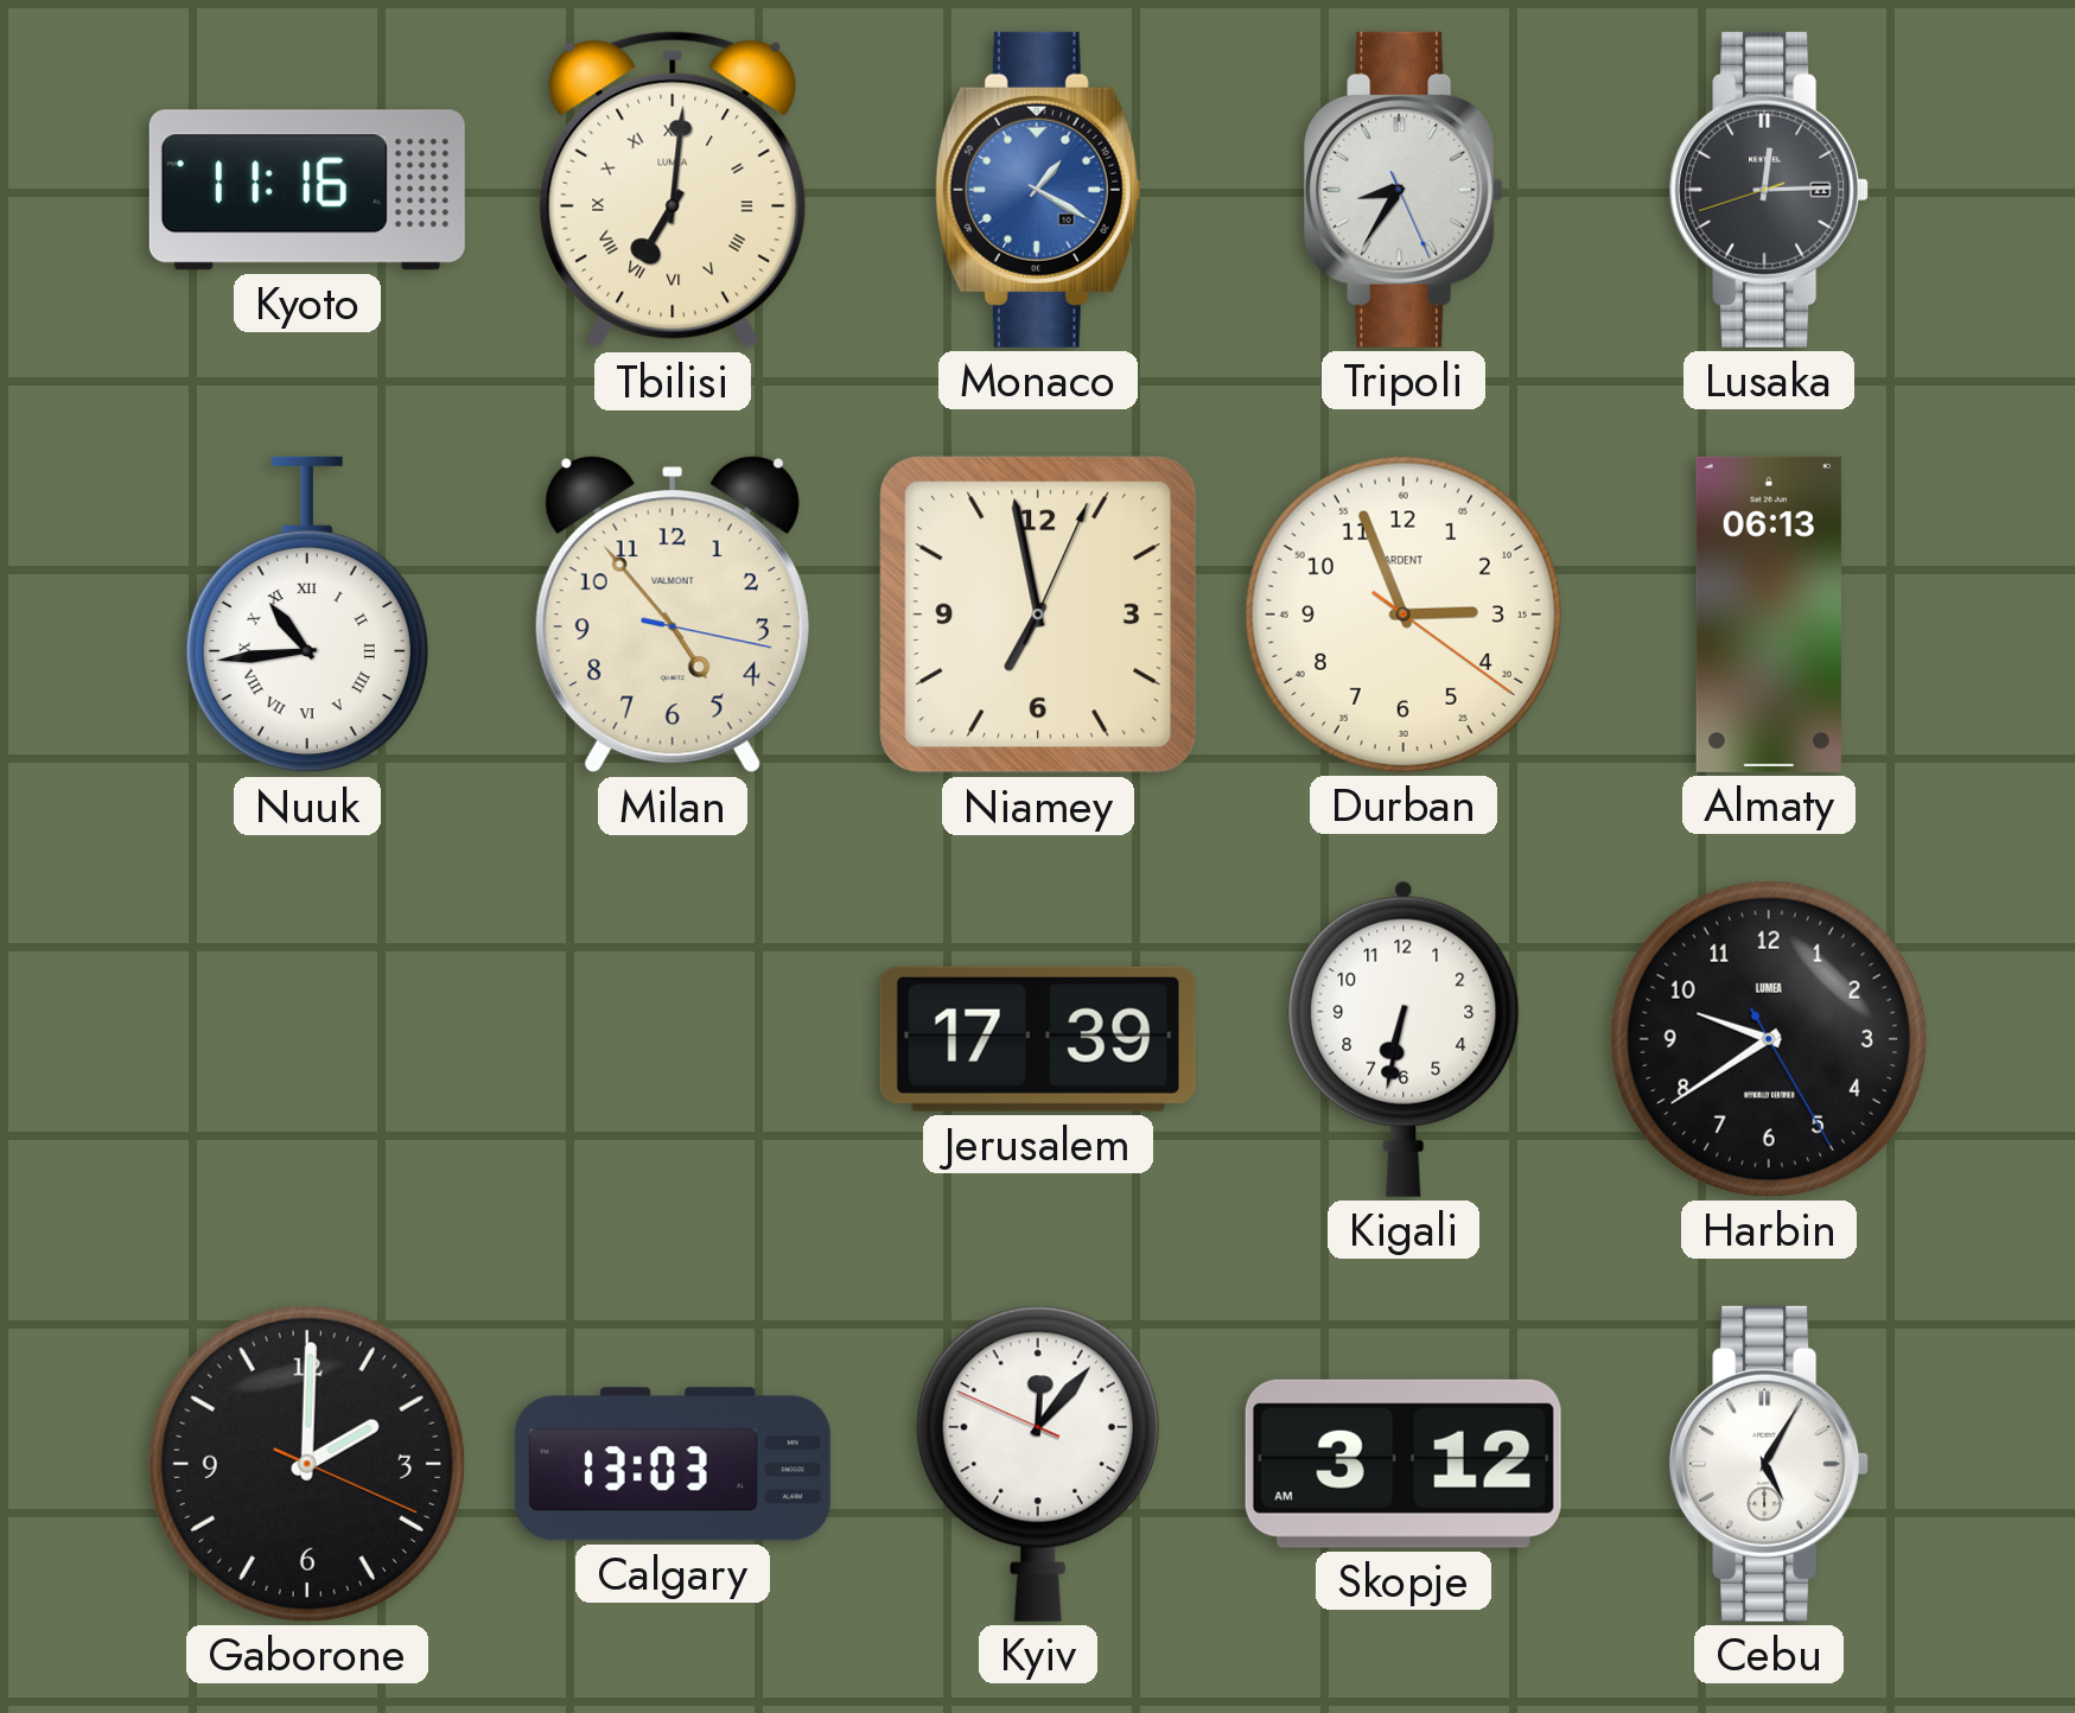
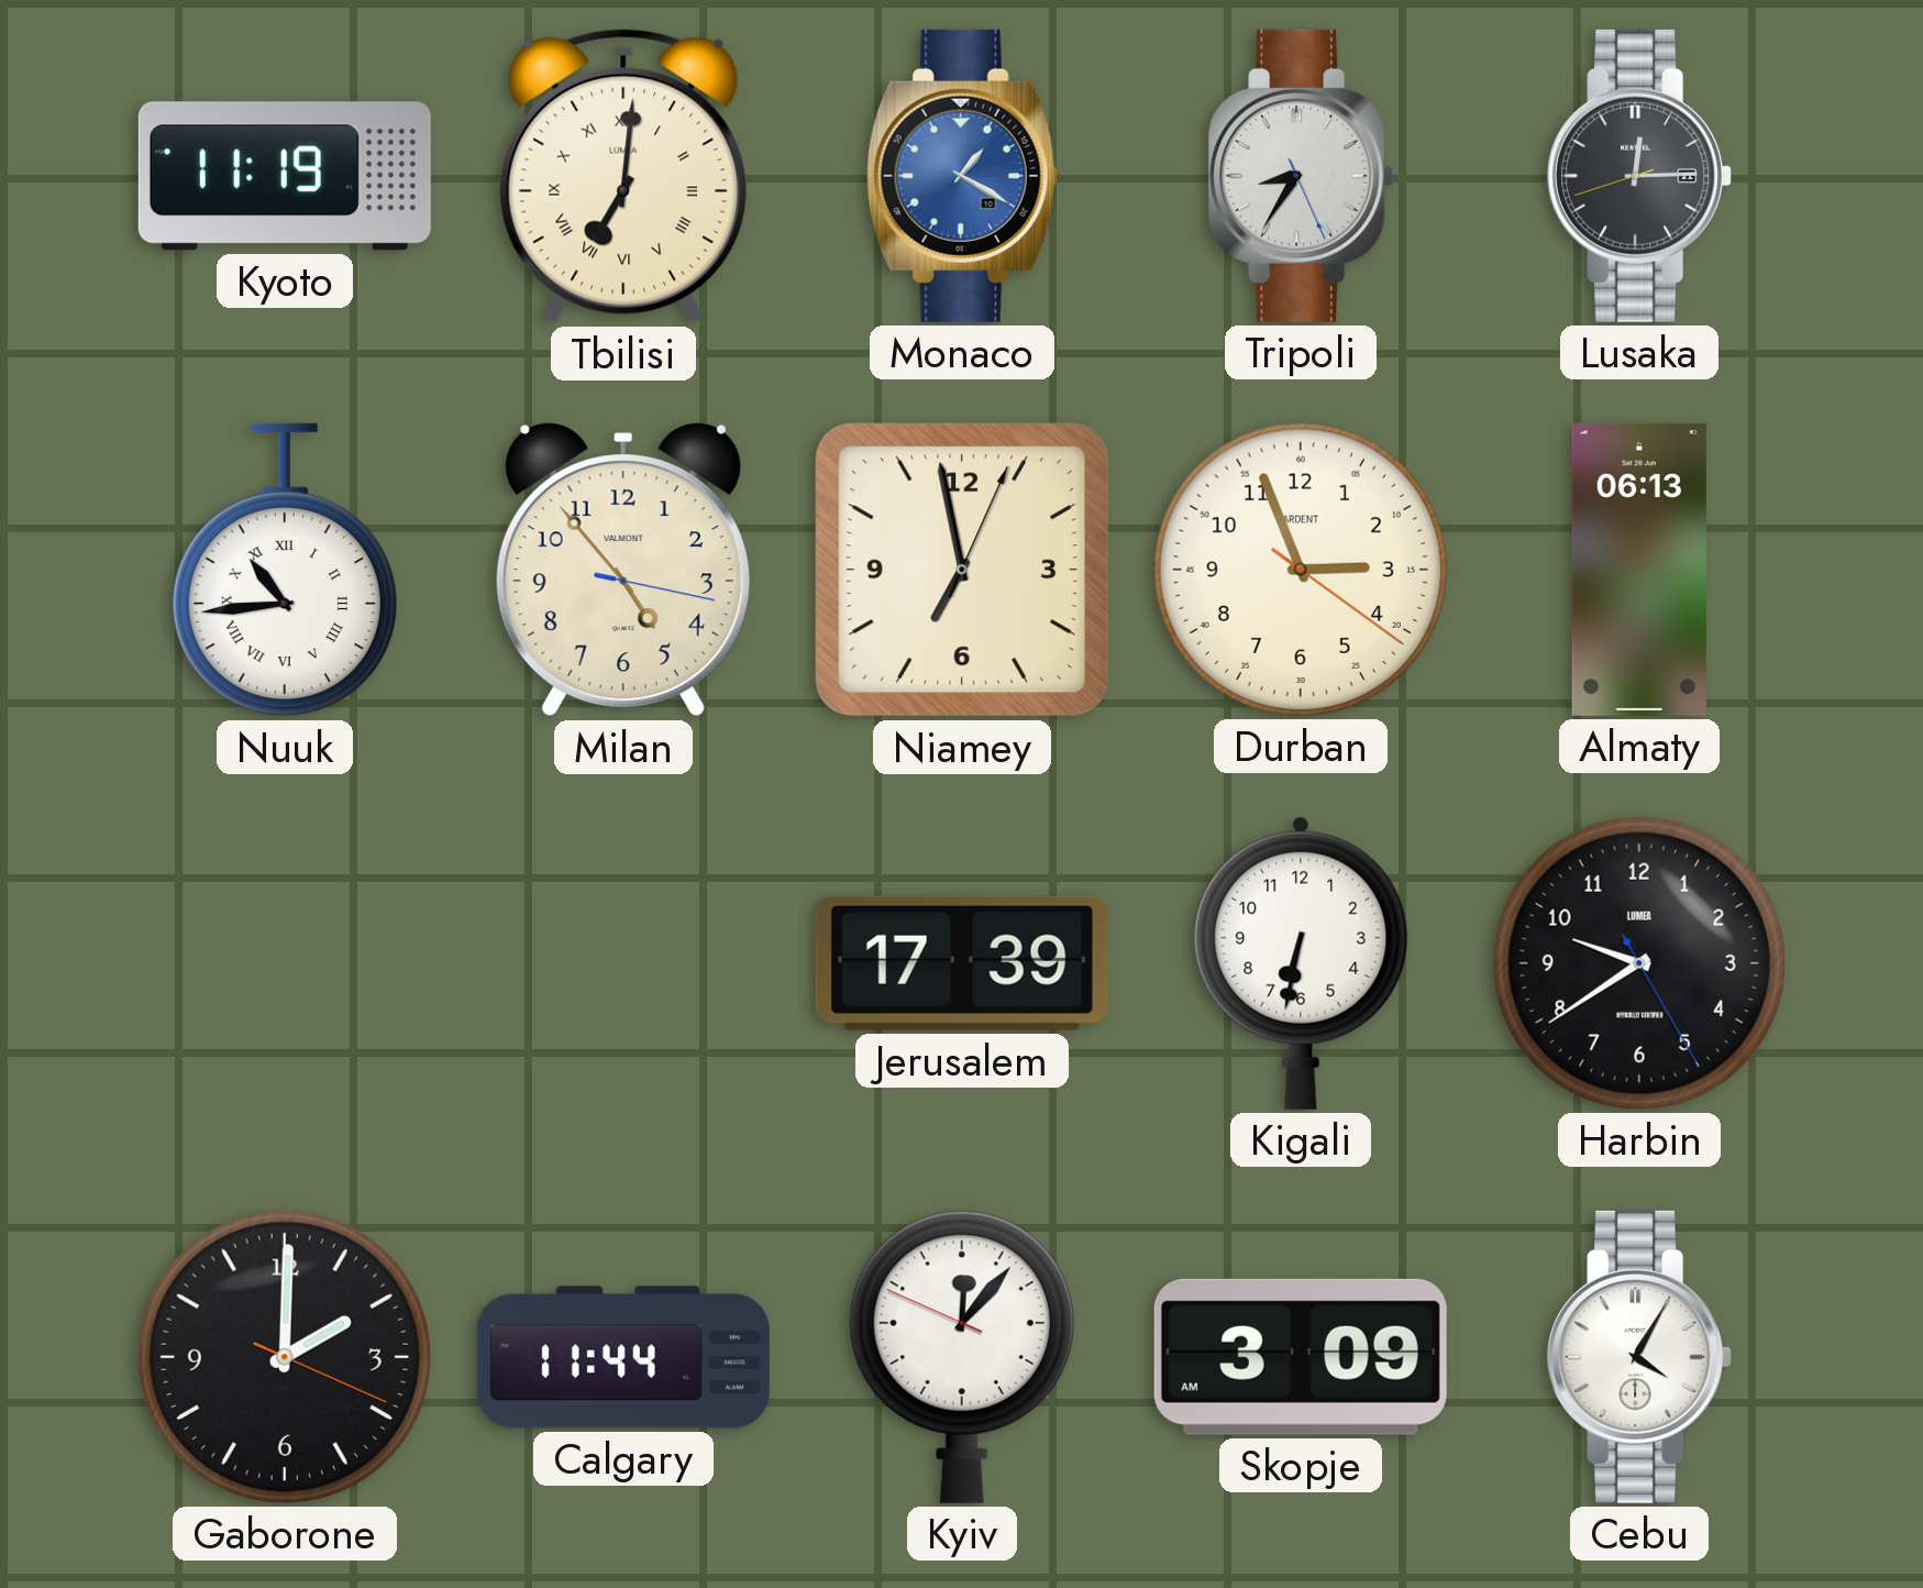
Kyoto: 11:16 -> 11:19
Calgary: 13:03 -> 11:44
Skopje: 3:12 -> 3:09
Cebu: 5:05 -> 4:05
